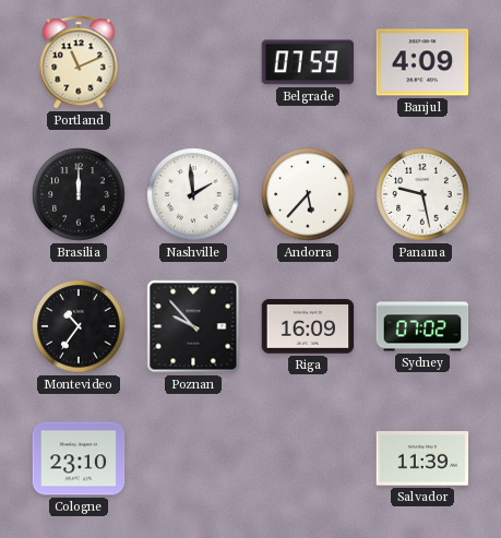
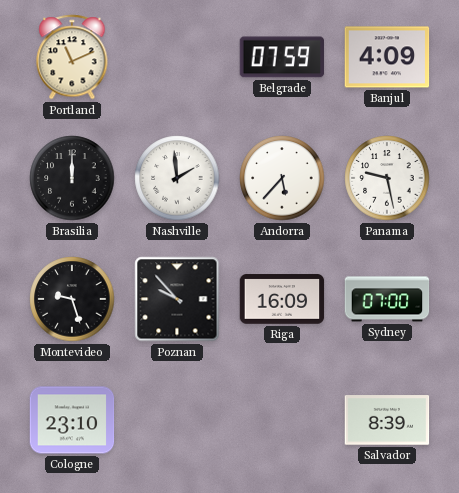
Montevideo: 10:36 -> 9:27
Sydney: 07:02 -> 07:00
Salvador: 11:39 -> 8:39
